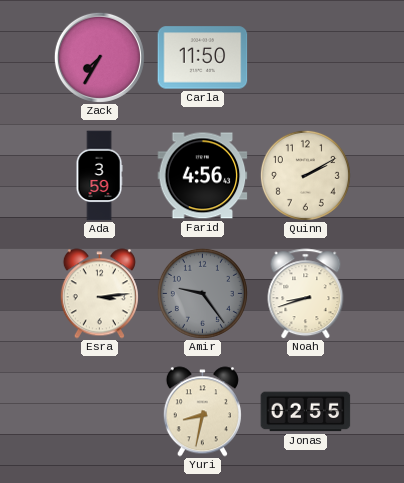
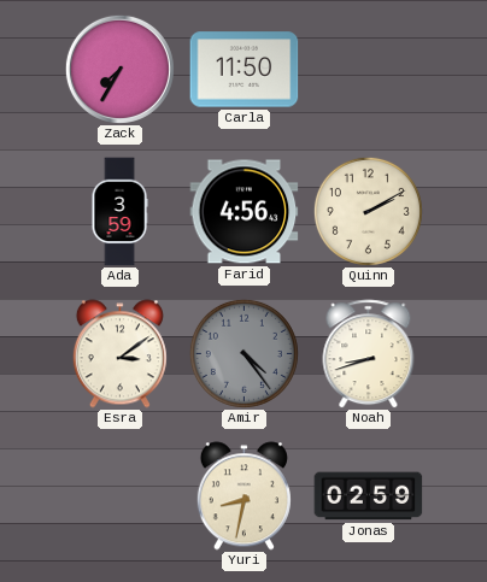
Esra: 3:14 -> 3:09
Amir: 9:24 -> 4:24
Jonas: 02:55 -> 02:59
